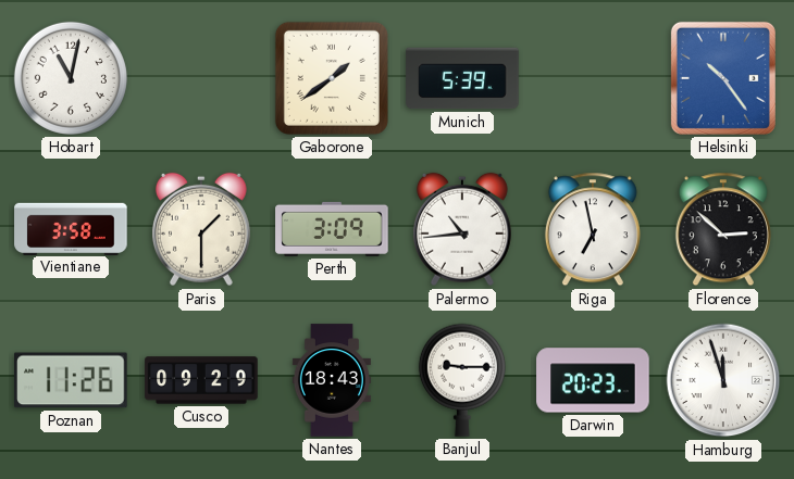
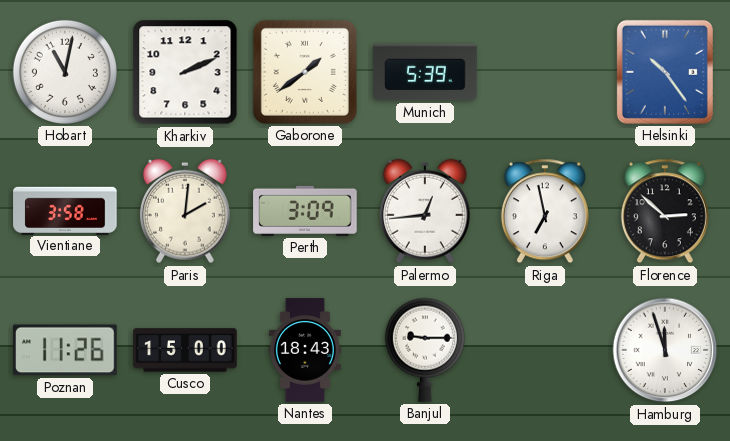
Kharkiv: none -> 2:11
Paris: 1:30 -> 2:01
Palermo: 10:44 -> 12:44
Cusco: 09:29 -> 15:00
Darwin: 20:23 -> none
